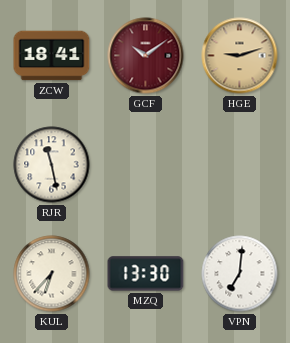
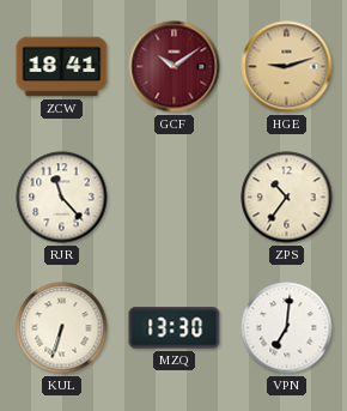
RJR: 11:28 -> 11:23
ZPS: none -> 10:36
KUL: 6:37 -> 6:33
